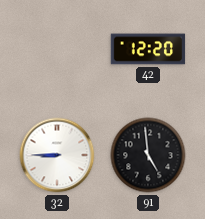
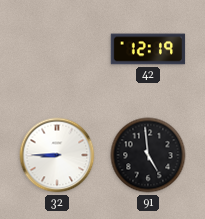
42: 12:20 -> 12:19
